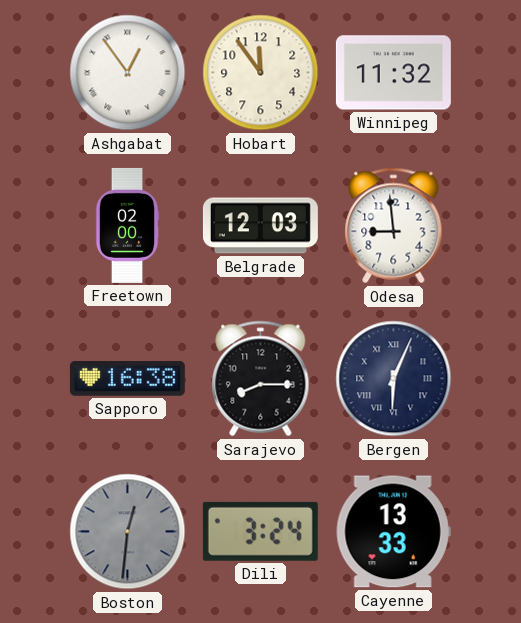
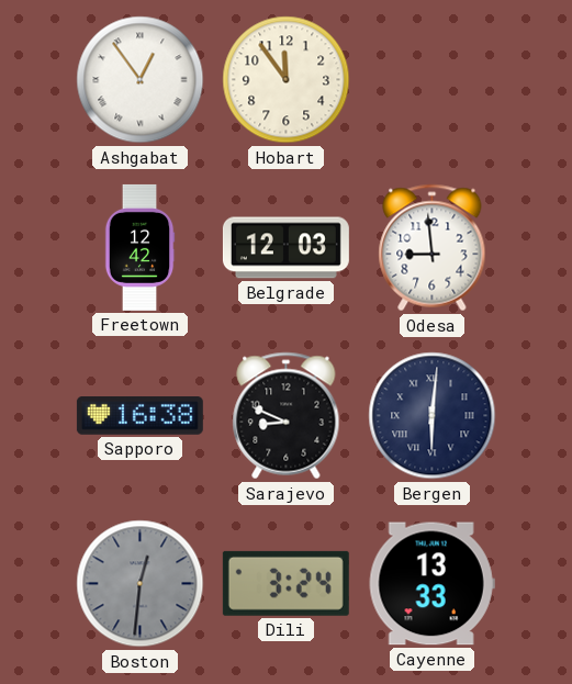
Winnipeg: 11:32 -> none
Freetown: 02:00 -> 12:42
Sarajevo: 8:15 -> 8:49
Bergen: 6:04 -> 6:01
